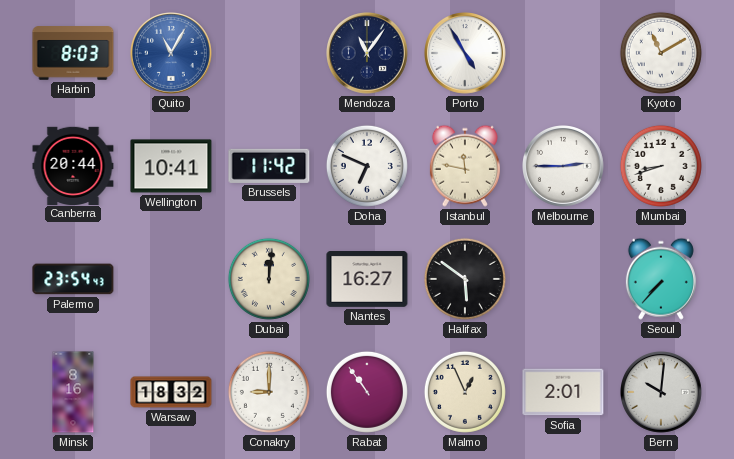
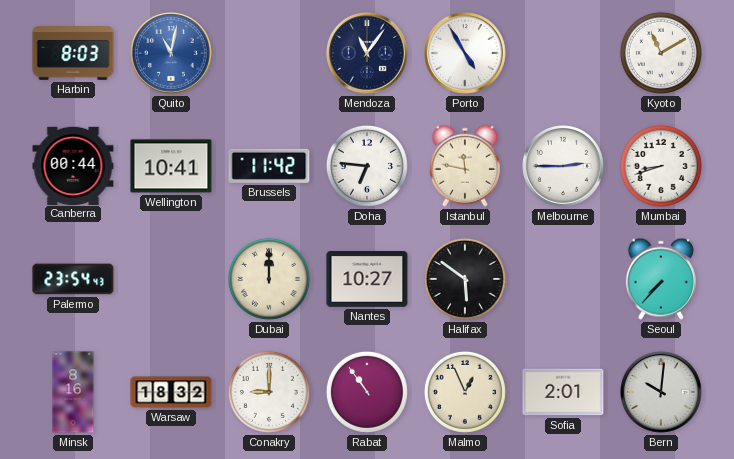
Quito: 11:05 -> 11:02
Canberra: 20:44 -> 00:44
Doha: 6:49 -> 6:46
Dubai: 12:01 -> 12:00
Nantes: 16:27 -> 10:27
